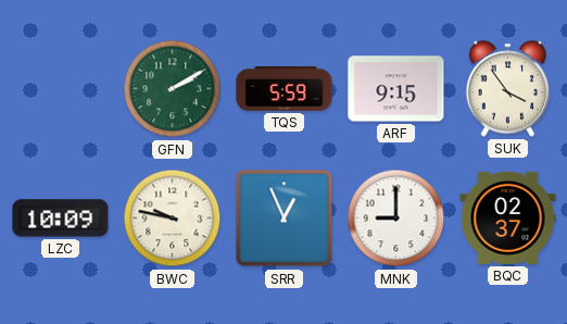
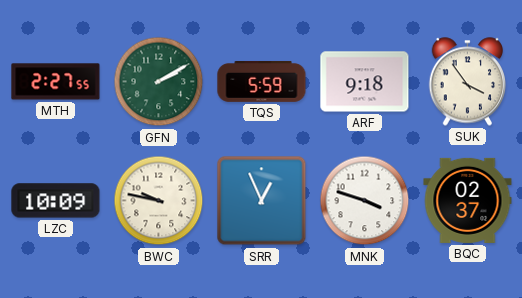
MTH: none -> 2:27
ARF: 9:15 -> 9:18
MNK: 9:00 -> 3:48
